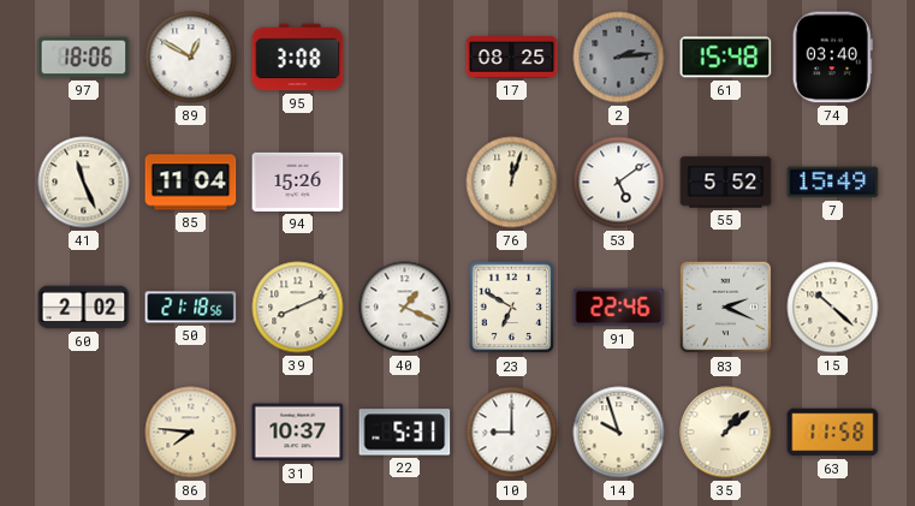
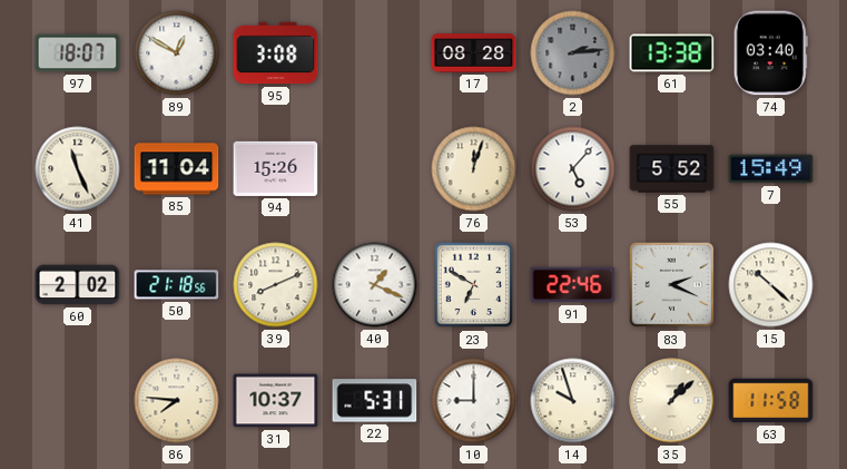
97: 18:06 -> 18:07
17: 08:25 -> 08:28
61: 15:48 -> 13:38
53: 5:09 -> 5:07
